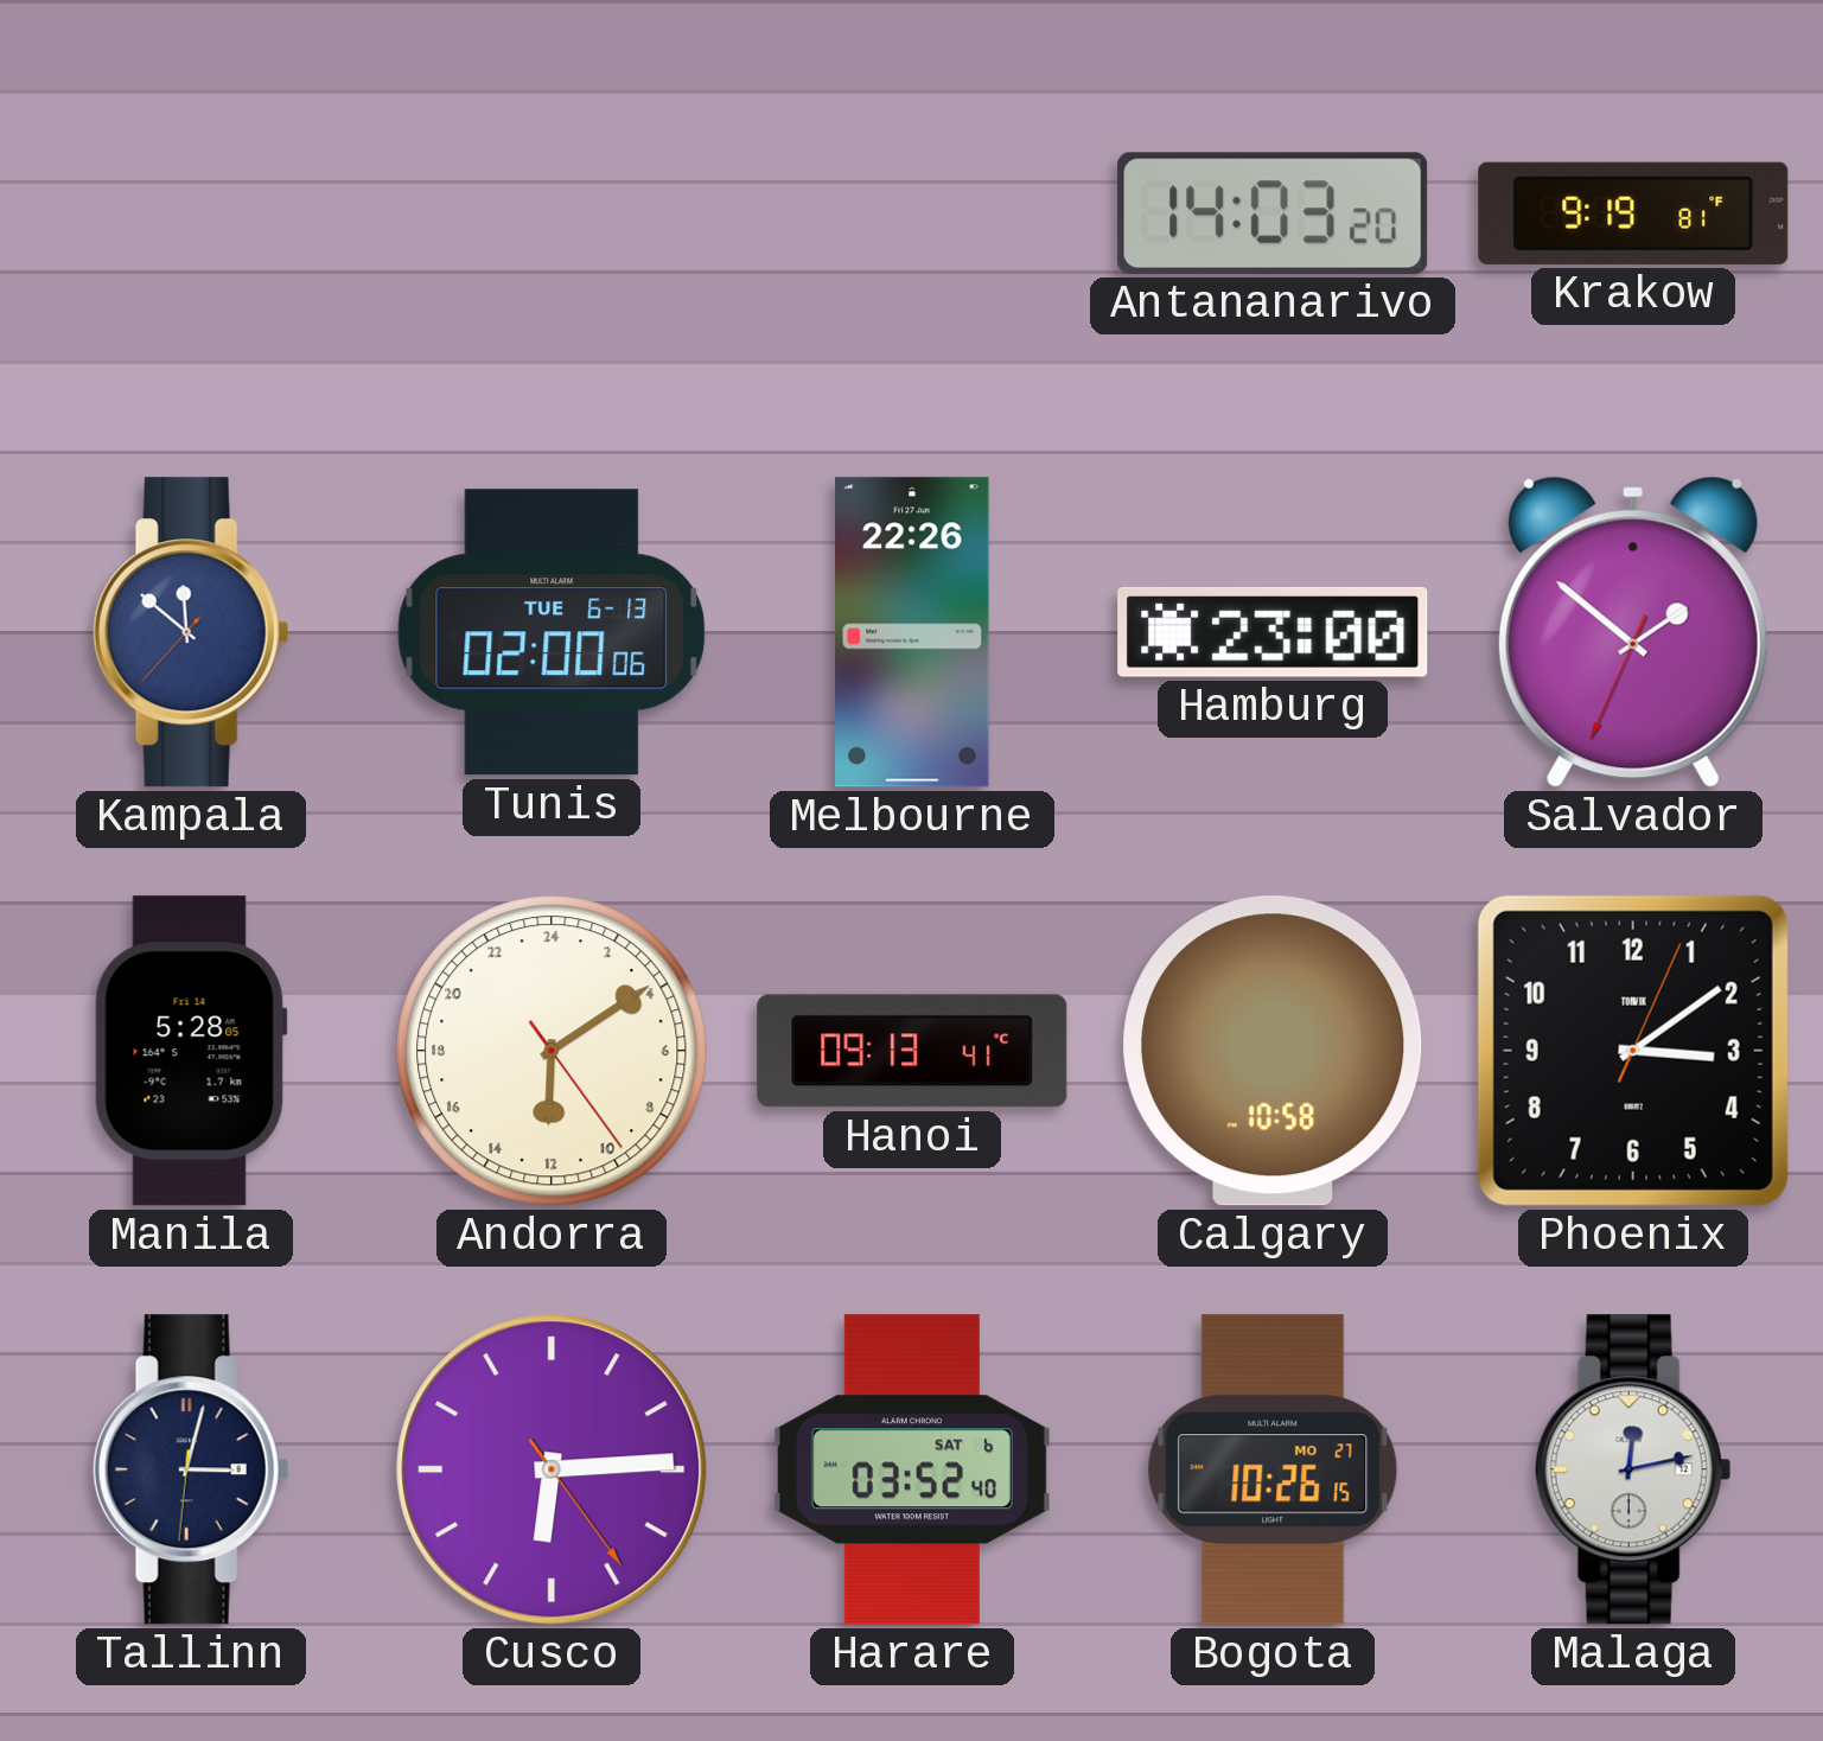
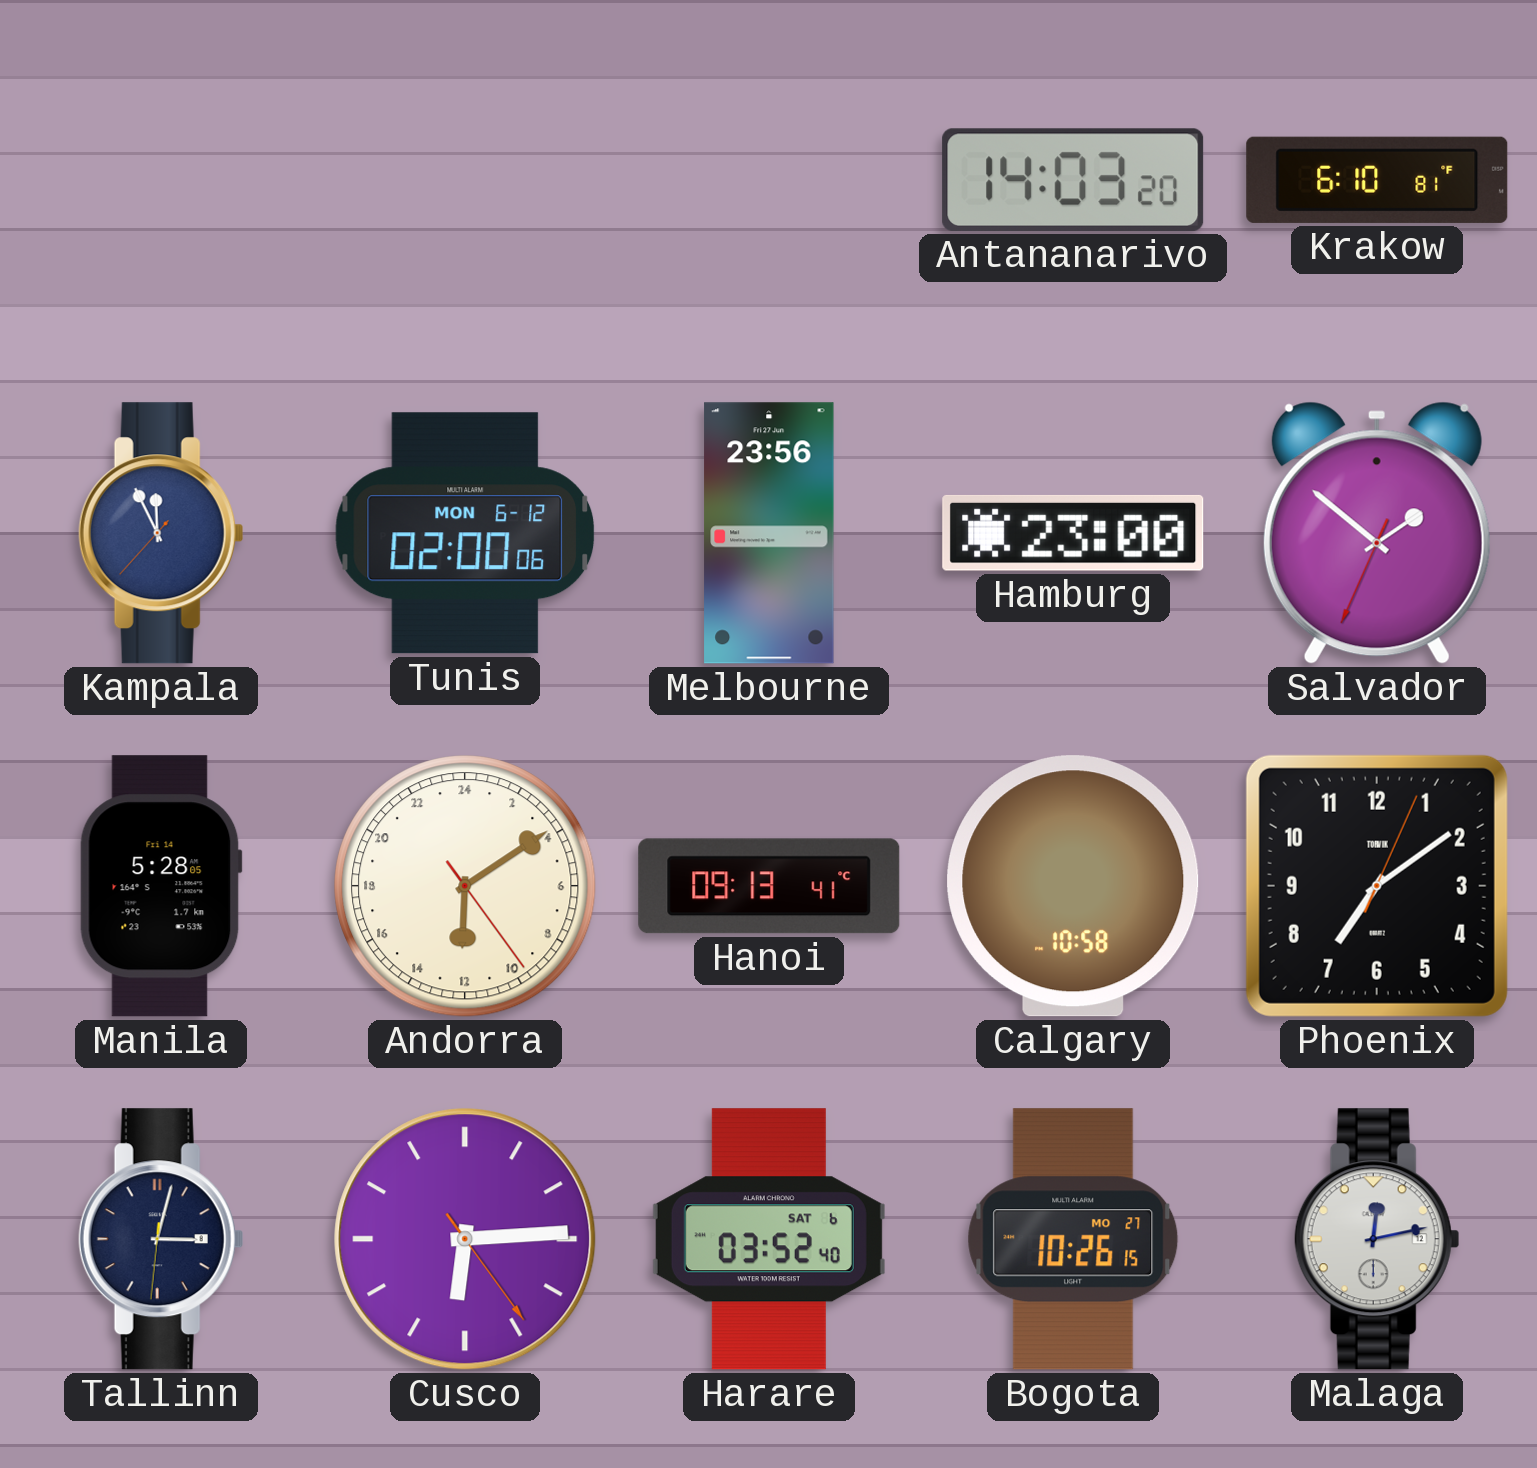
Krakow: 9:19 -> 6:10
Kampala: 11:51 -> 11:55
Tunis date: TUE 6-13 -> MON 6-12
Melbourne: 22:26 -> 23:56
Phoenix: 3:09 -> 7:09
